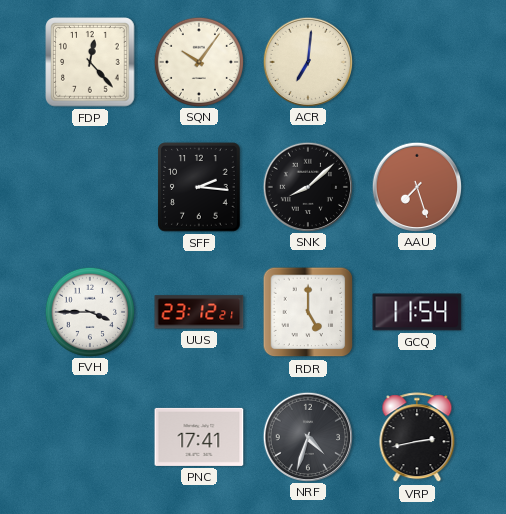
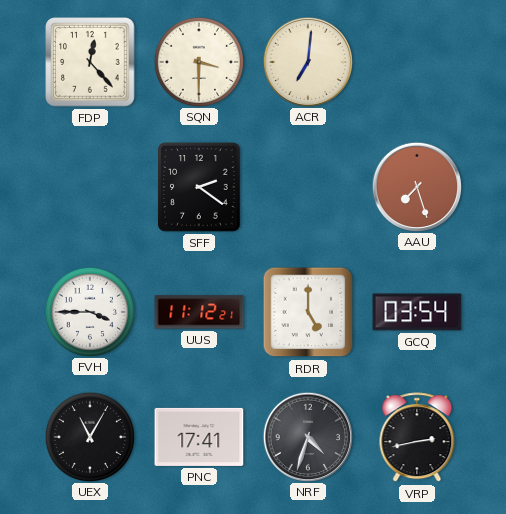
SQN: 10:06 -> 3:30
SFF: 2:16 -> 2:21
SNK: 8:08 -> none
UUS: 23:12 -> 11:12
GCQ: 11:54 -> 03:54
UEX: none -> 11:05
